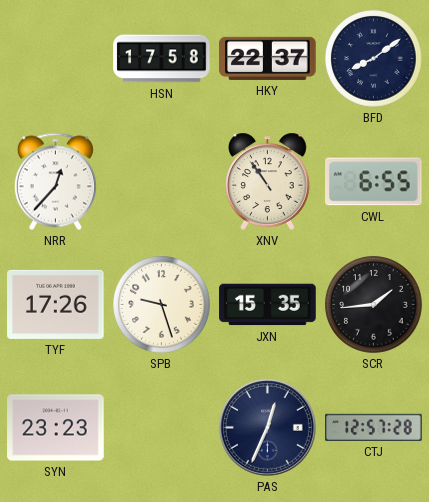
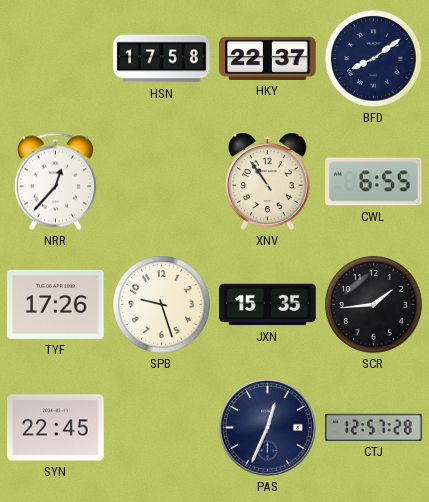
SYN: 23:23 -> 22:45
